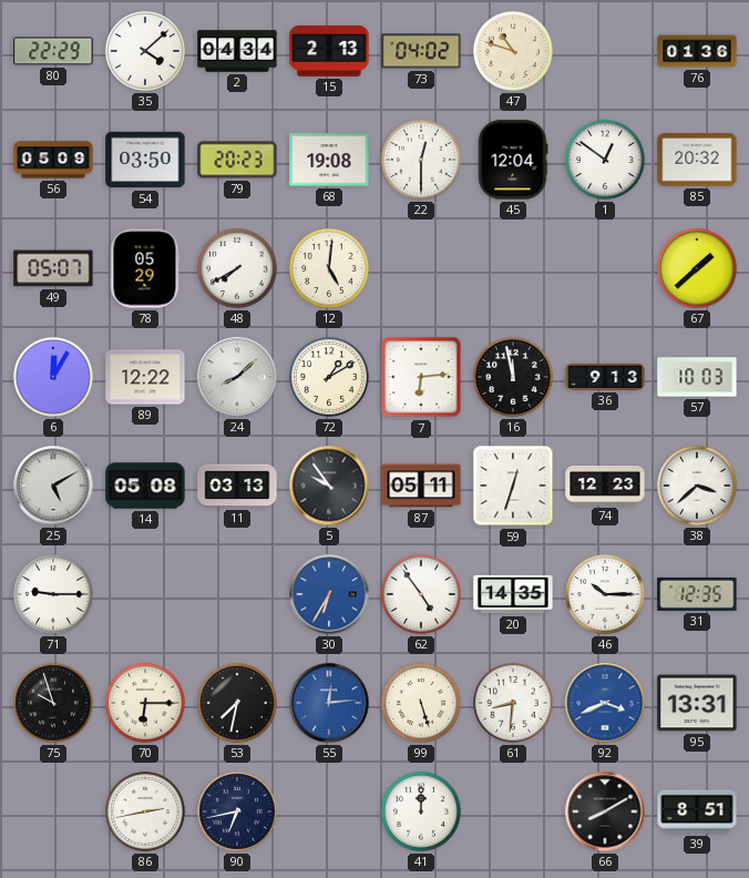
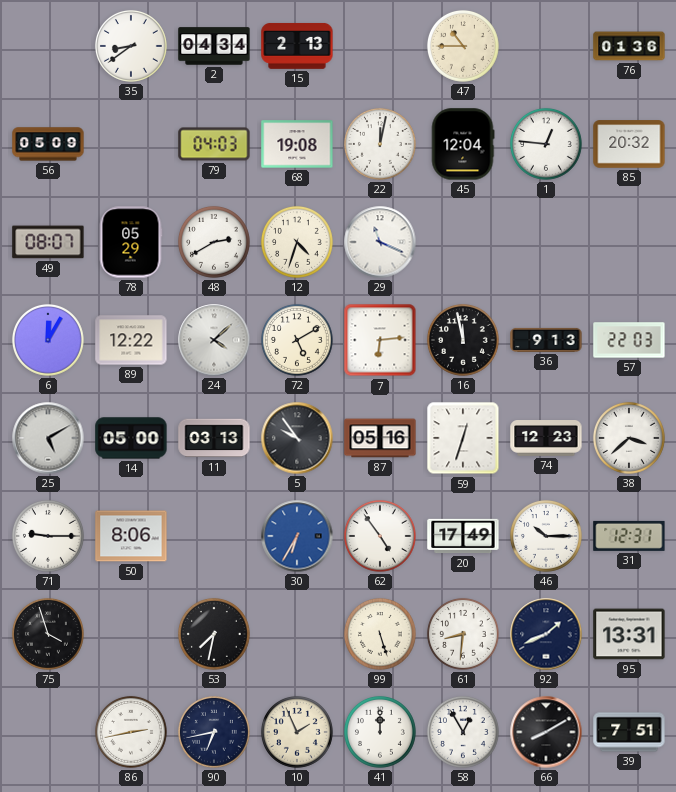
80: 22:29 -> none
35: 4:08 -> 8:39
73: 04:02 -> none
47: 10:48 -> 10:45
54: 03:50 -> none
79: 20:23 -> 04:03
22: 12:30 -> 12:02
1: 12:51 -> 12:46
49: 05:07 -> 08:07
48: 7:40 -> 2:40
12: 5:01 -> 4:33
29: none -> 11:19
67: 1:38 -> none
24: 8:08 -> 4:08
72: 1:10 -> 5:10
57: 10:03 -> 22:03
14: 05:08 -> 05:00
87: 05:11 -> 05:16
50: none -> 8:06
20: 14:35 -> 17:49
31: 12:35 -> 12:31
75: 9:57 -> 3:57
70: 6:15 -> none
55: 12:14 -> none
92: 3:41 -> 1:41
92 dial: blue -> navy
10: none -> 1:56
58: none -> 12:55
39: 8:51 -> 7:51
